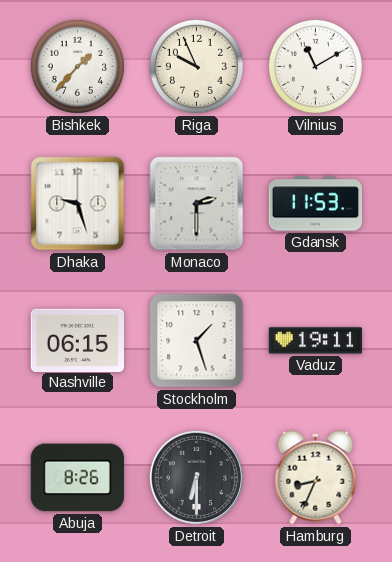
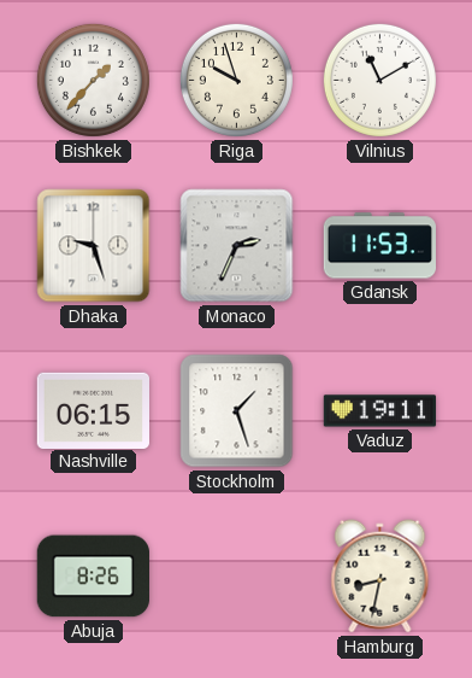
Riga: 9:56 -> 9:57
Monaco: 2:30 -> 2:34
Detroit: 6:30 -> none
Hamburg: 8:34 -> 8:32
